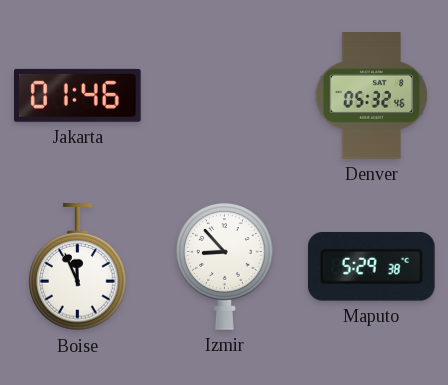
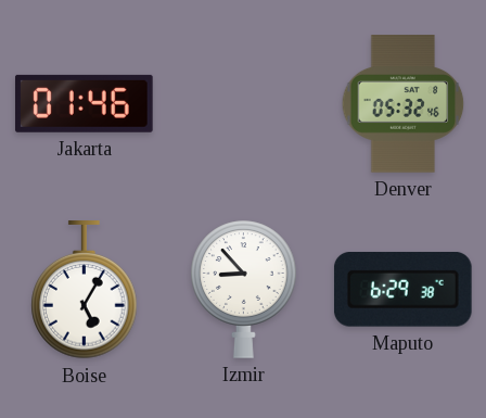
Boise: 11:56 -> 5:05
Maputo: 5:29 -> 6:29
